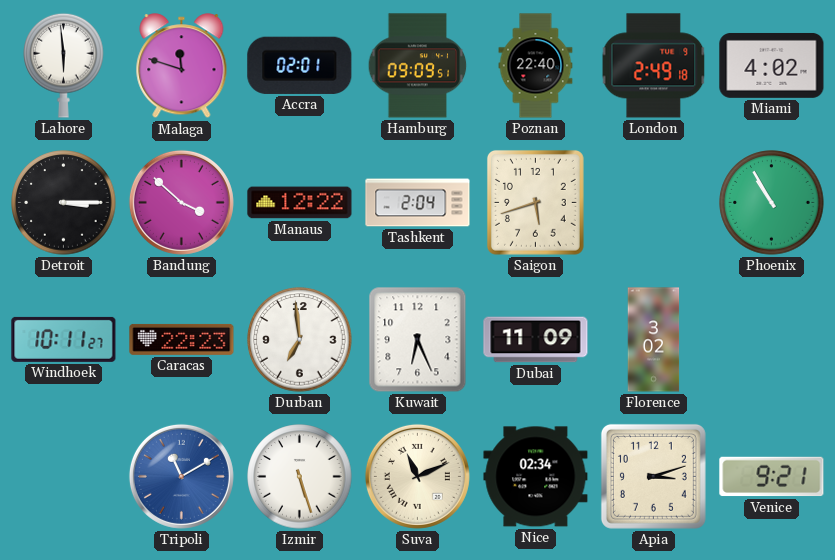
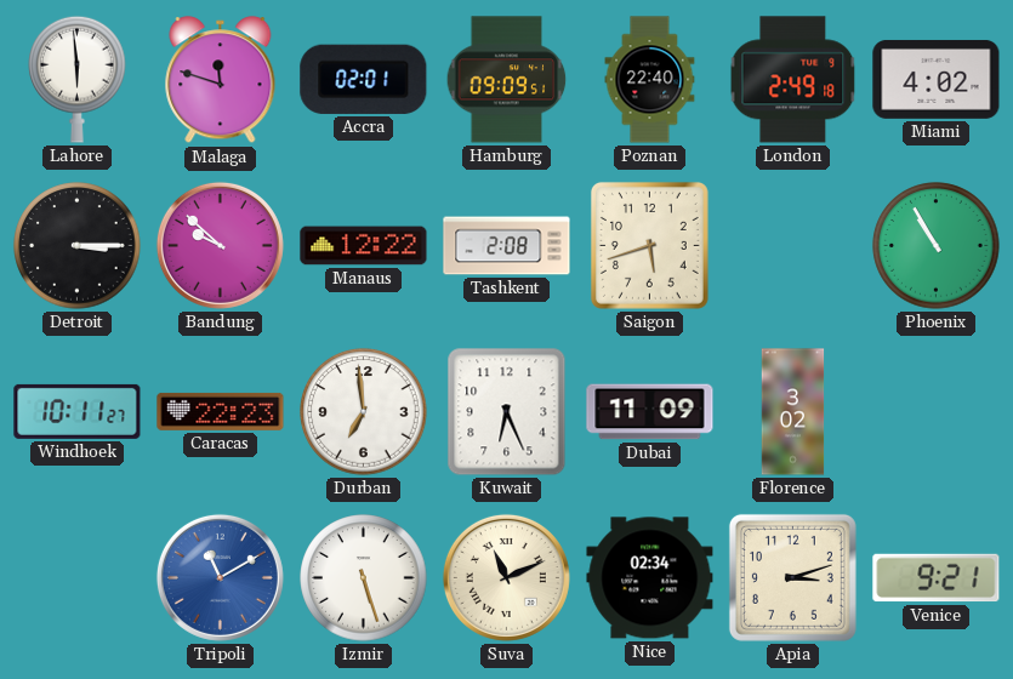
Bandung: 3:52 -> 9:52
Tashkent: 2:04 -> 2:08
